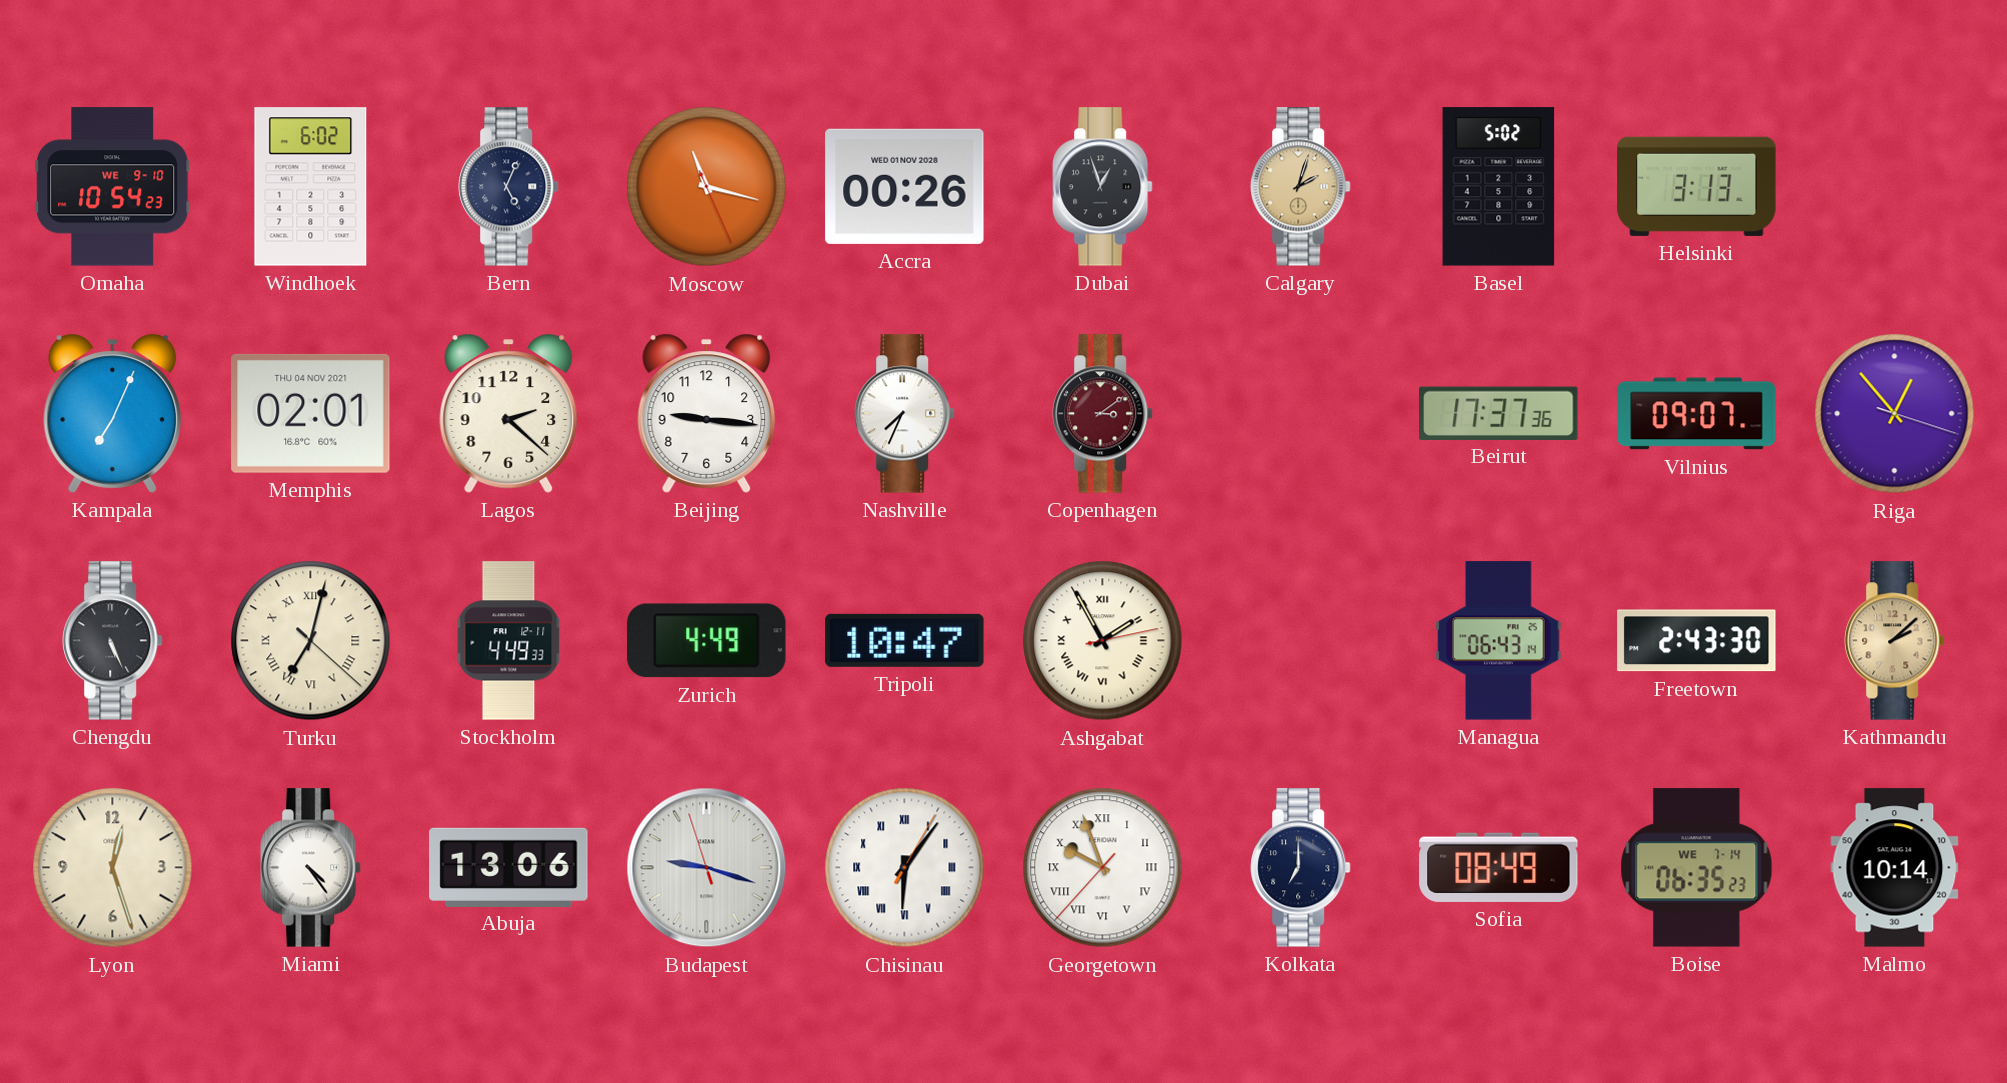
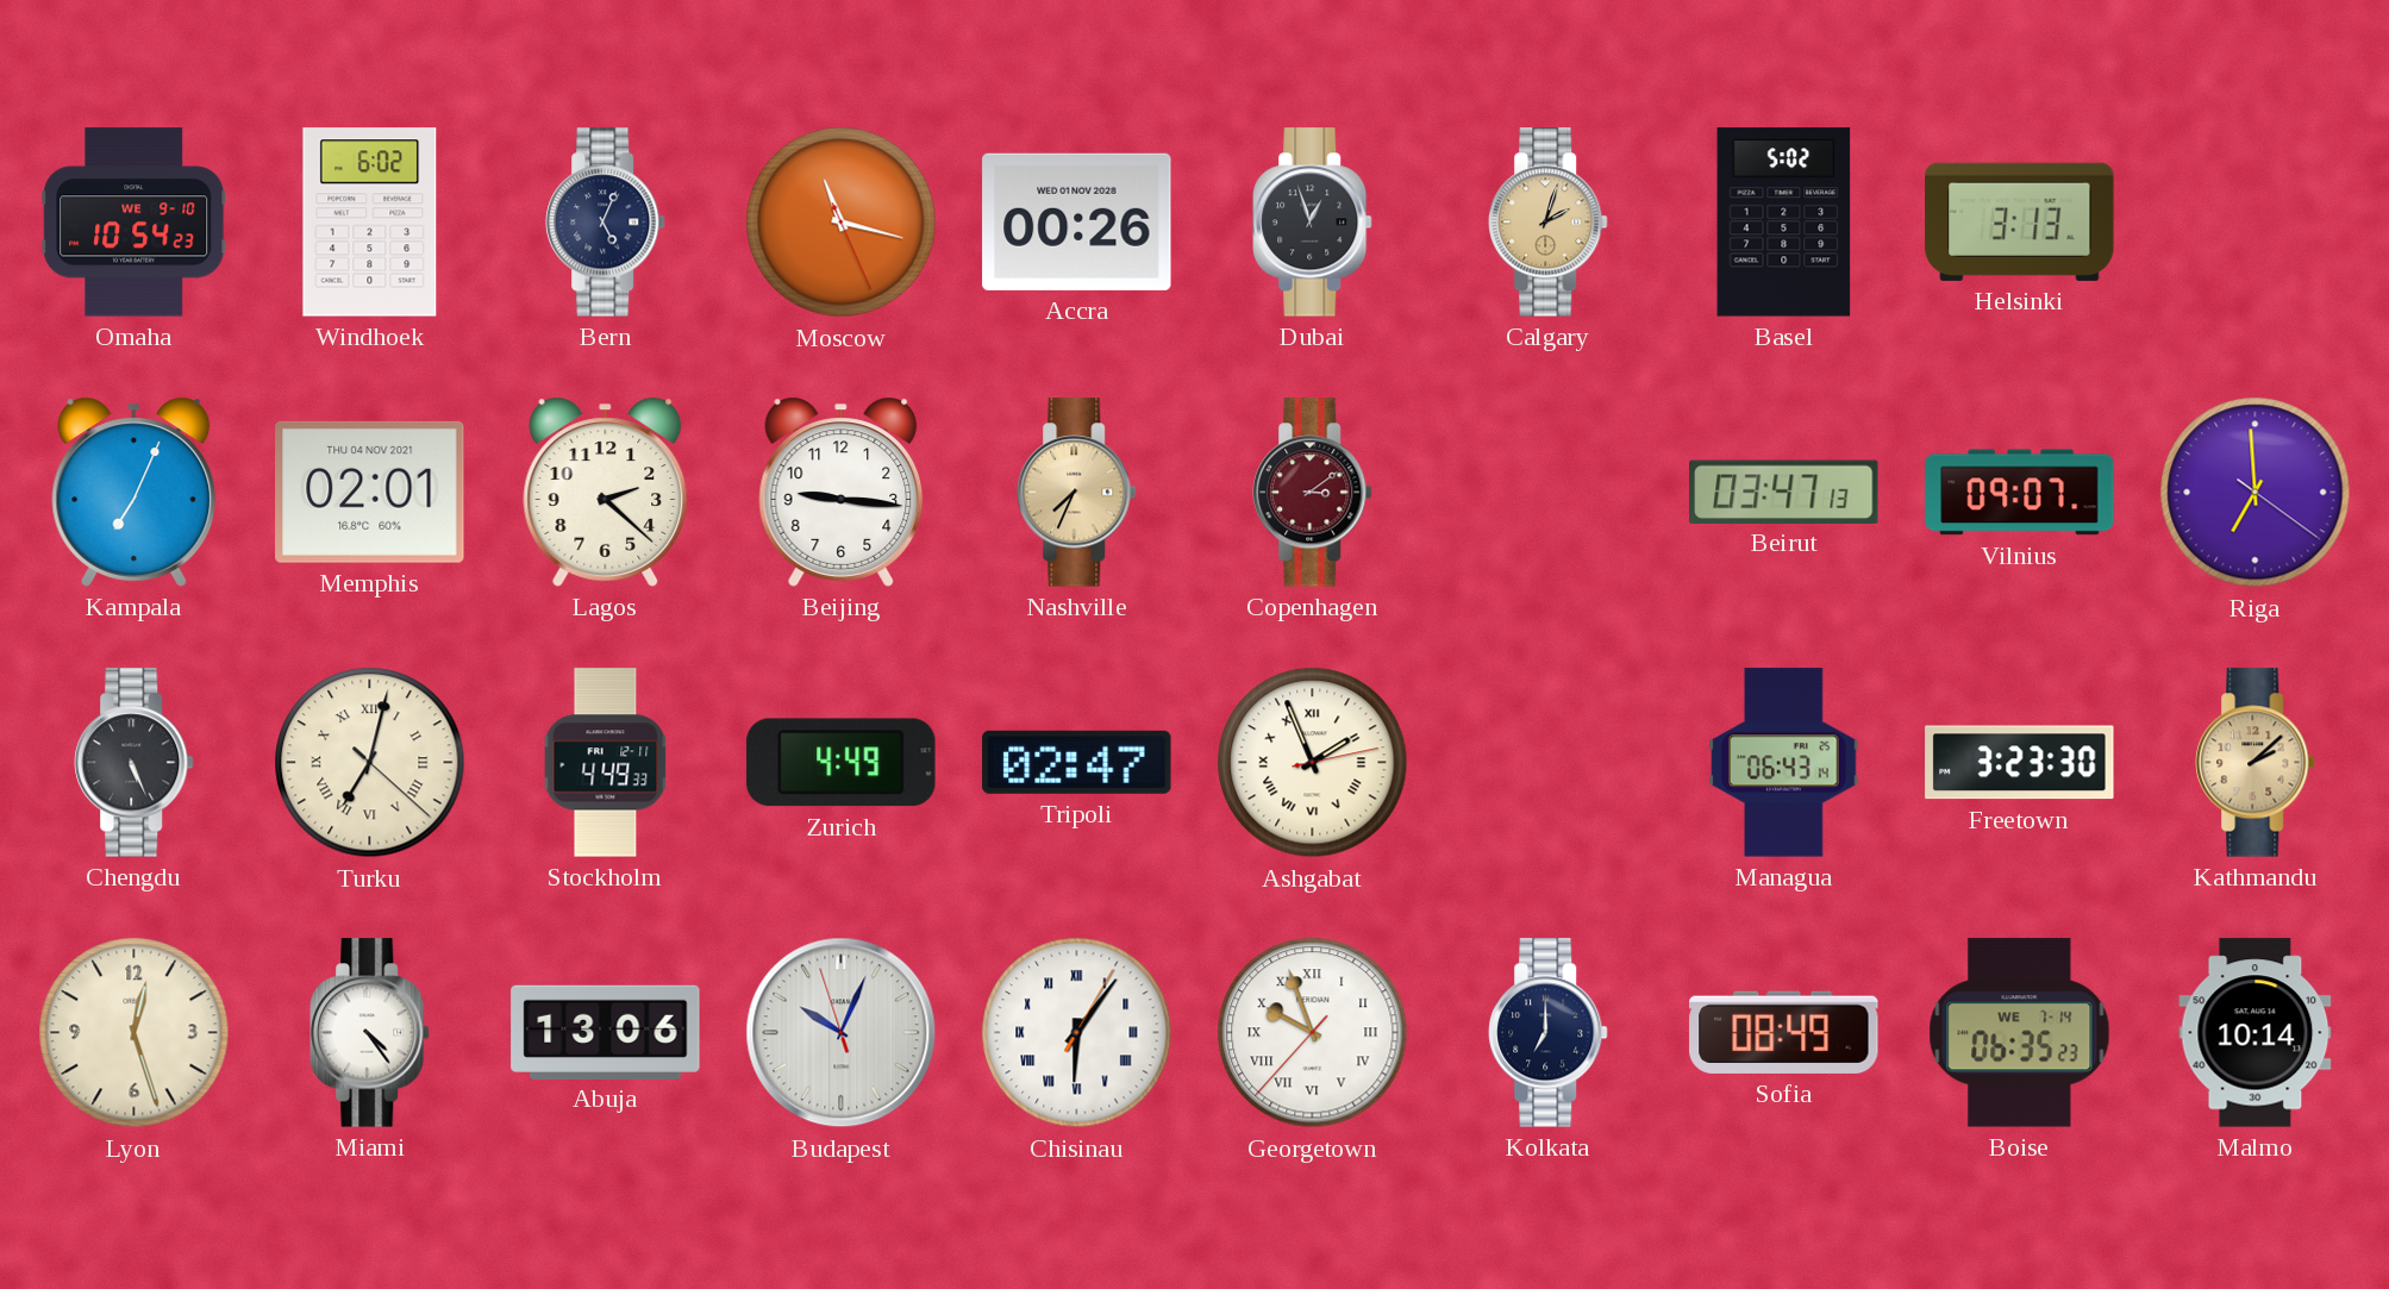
Nashville dial: white -> champagne
Beirut: 17:37 -> 03:47
Riga: 12:53 -> 6:59
Tripoli: 10:47 -> 02:47
Ashgabat: 1:55 -> 1:56
Freetown: 2:43 -> 3:23
Budapest: 9:17 -> 10:03
